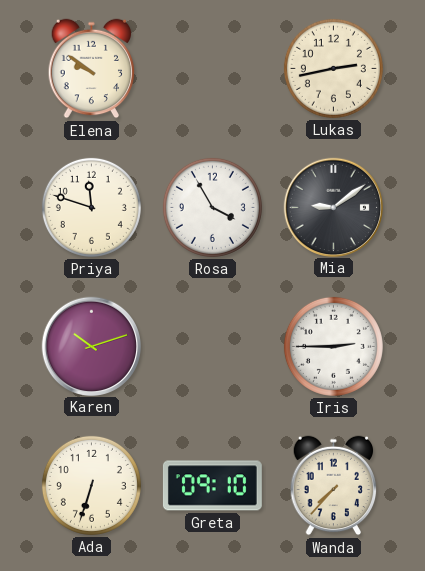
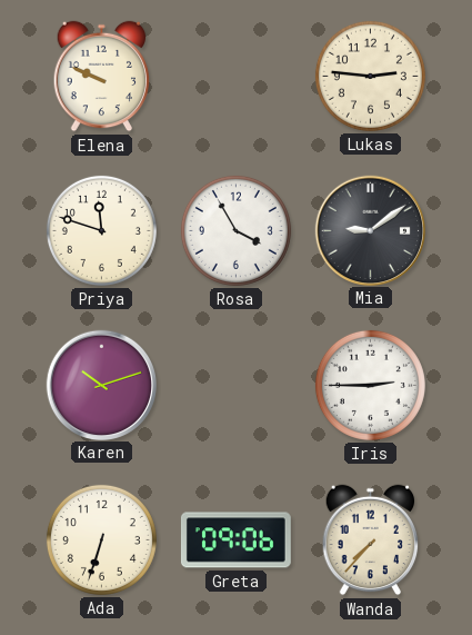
Elena: 9:51 -> 9:49
Lukas: 2:43 -> 2:46
Greta: 09:10 -> 09:06
